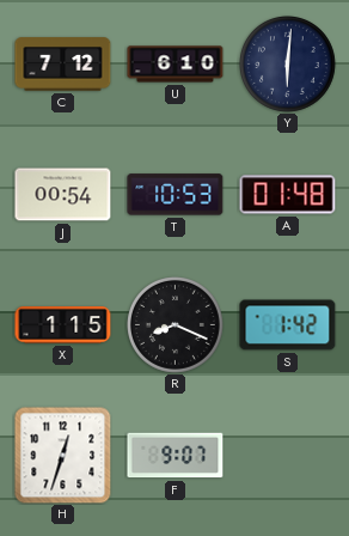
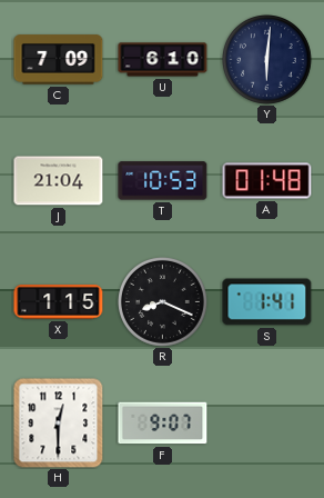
C: 7:12 -> 7:09
J: 00:54 -> 21:04
S: 1:42 -> 1:41
H: 12:33 -> 12:30
